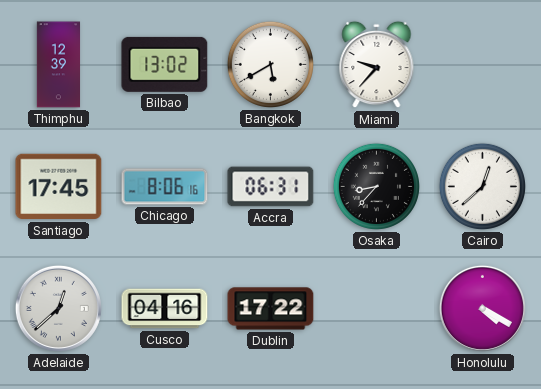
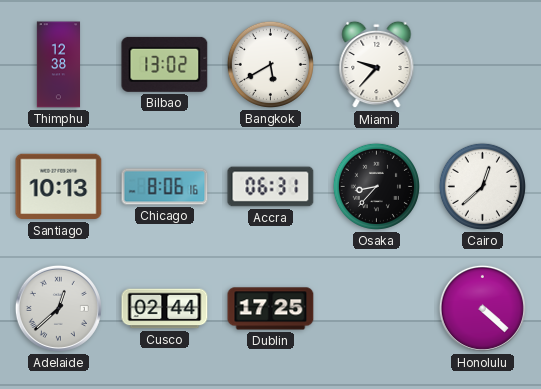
Thimphu: 12:39 -> 12:38
Santiago: 17:45 -> 10:13
Cusco: 04:16 -> 02:44
Dublin: 17:22 -> 17:25
Honolulu: 4:20 -> 4:22
